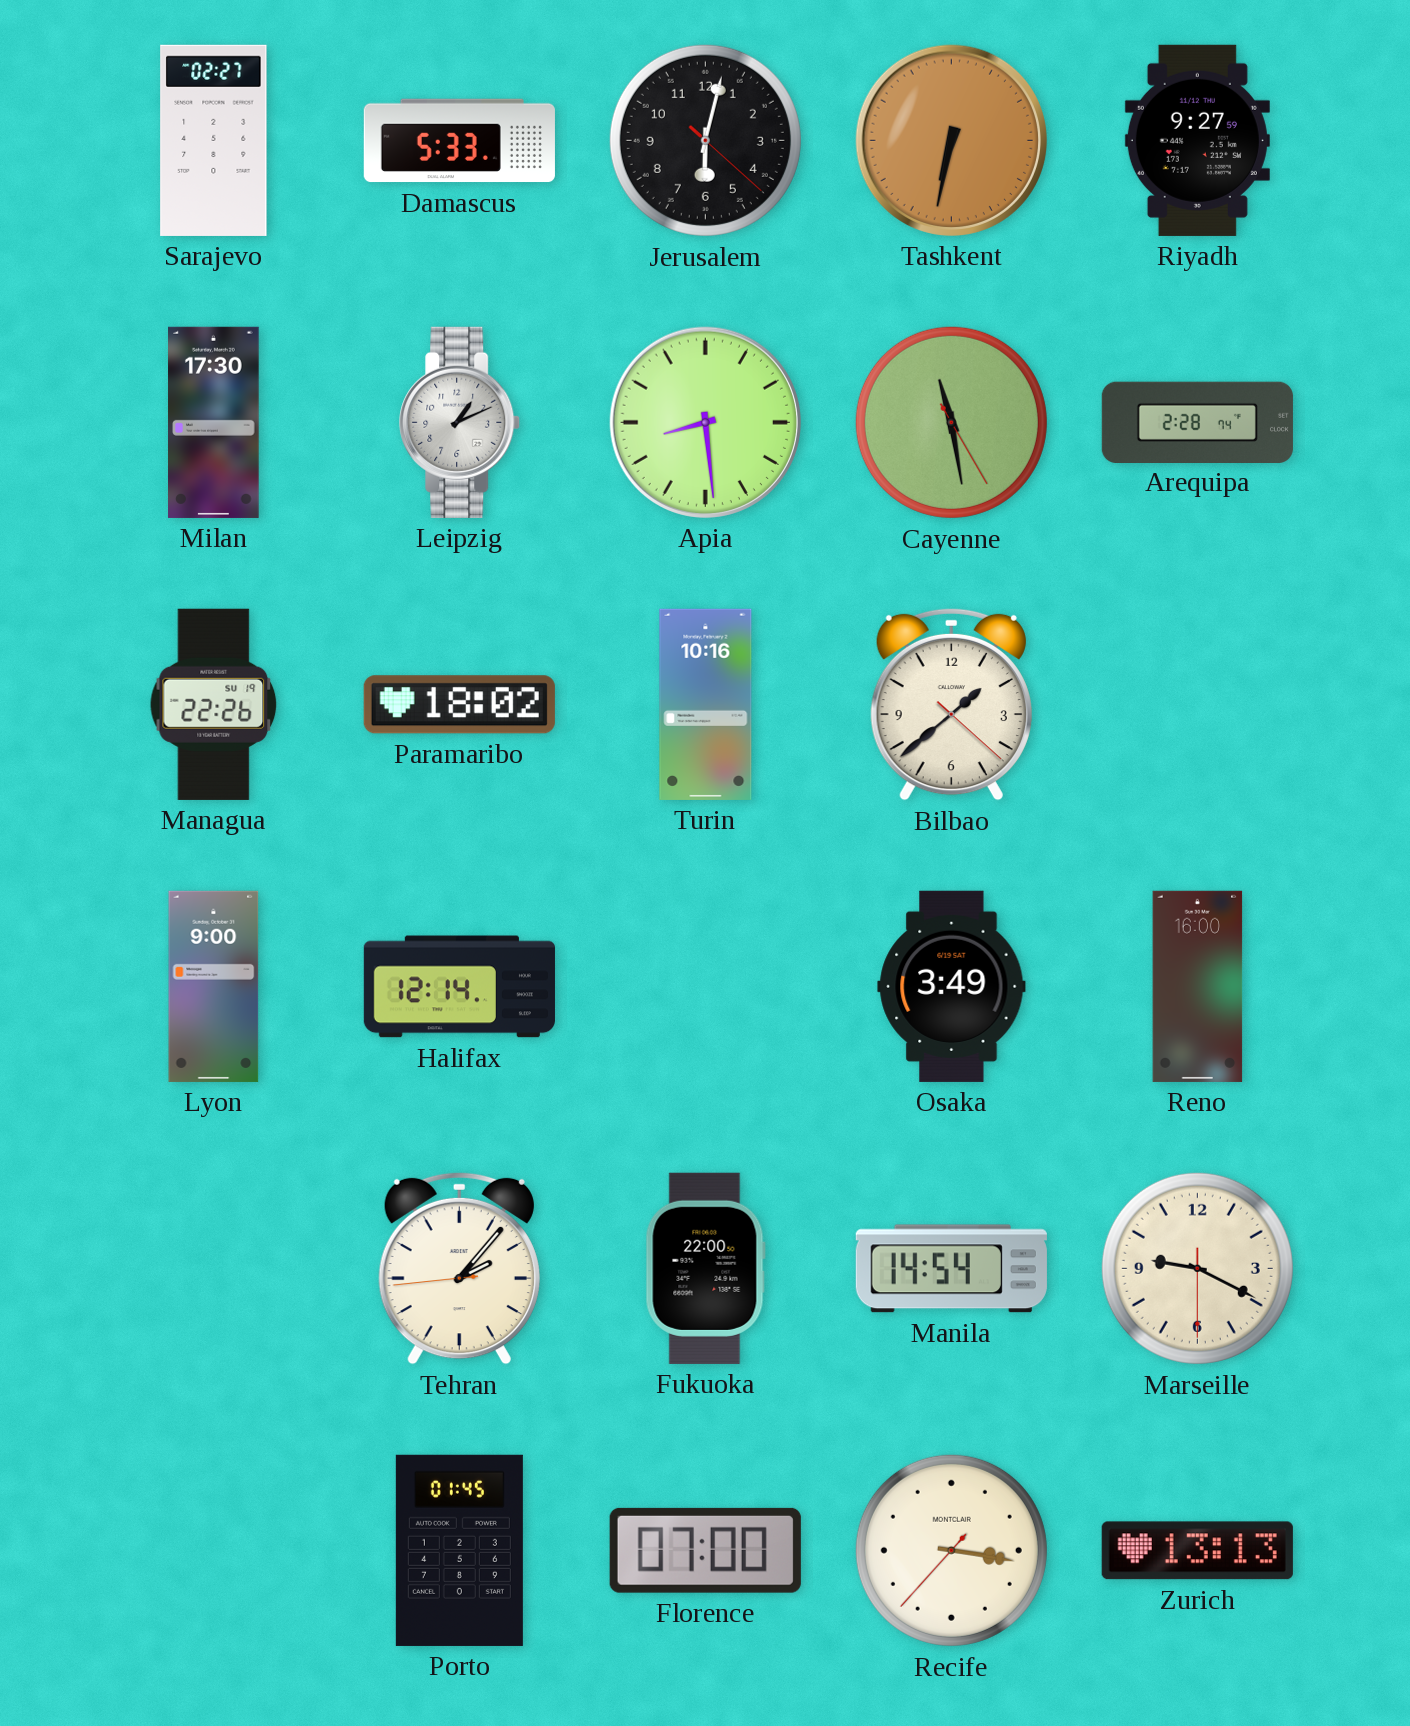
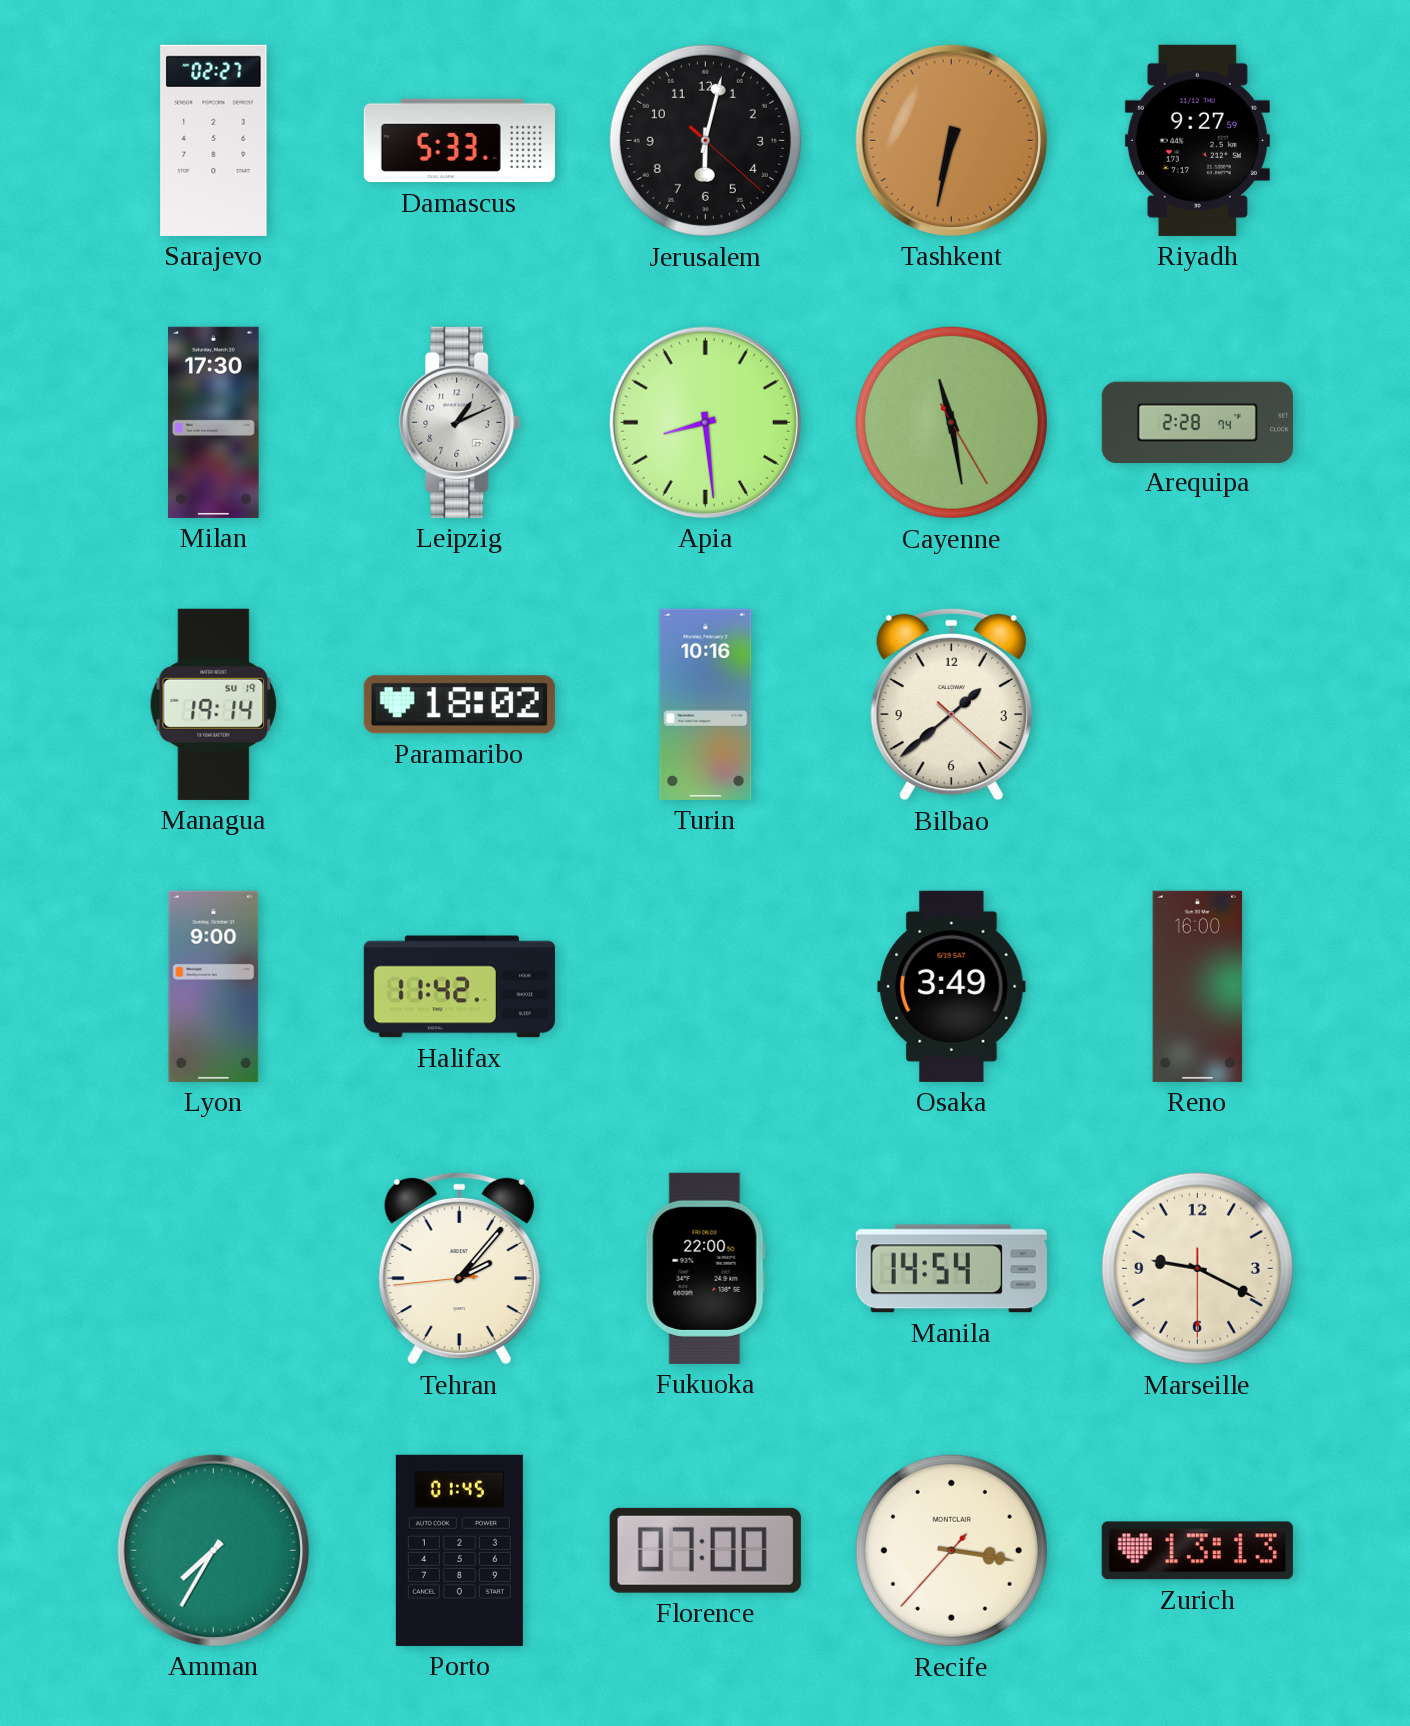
Managua: 22:26 -> 19:14
Halifax: 12:14 -> 11:42
Amman: none -> 7:35
